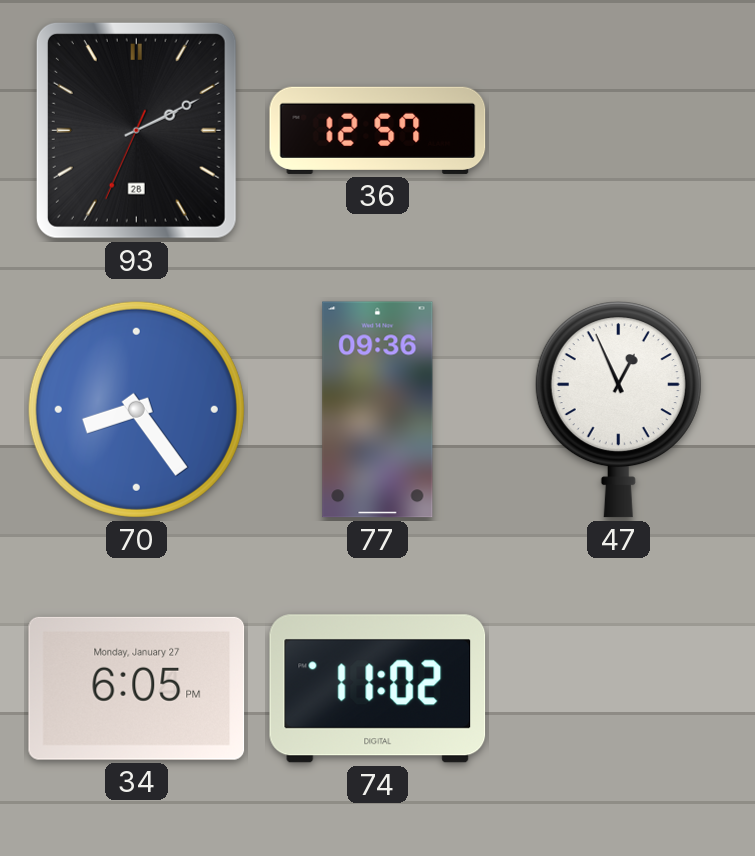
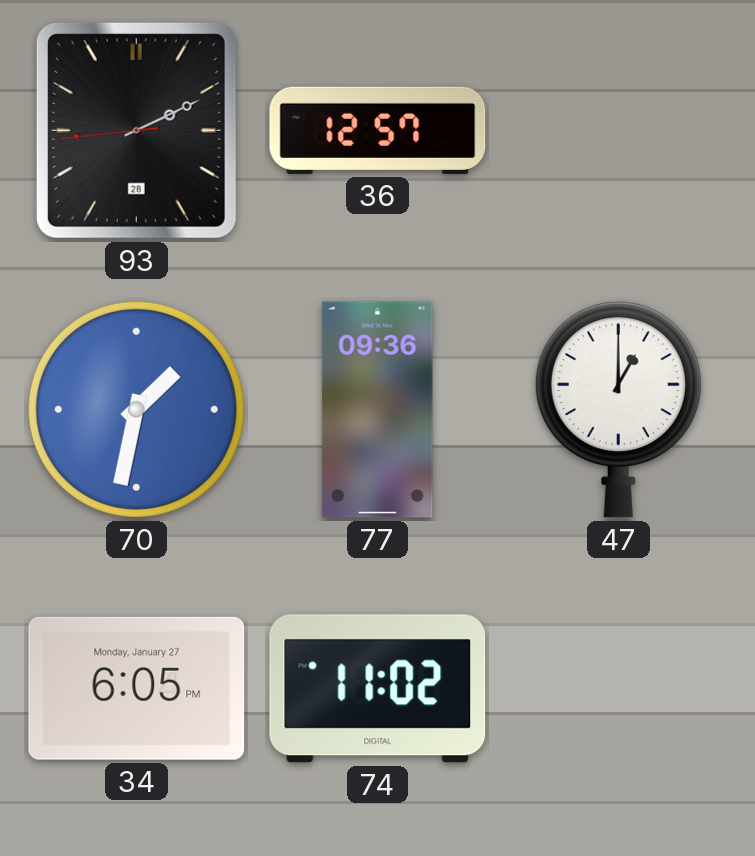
93: 2:10:34 -> 2:10:44
70: 8:24 -> 1:32
47: 12:56 -> 1:00
